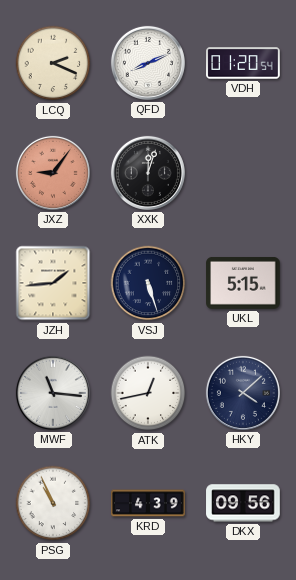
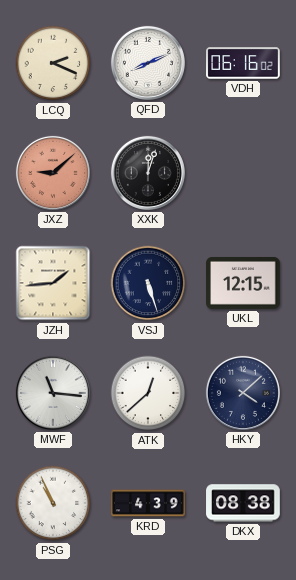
VDH: 01:20 -> 06:16
JXZ: 9:06 -> 9:08
UKL: 5:15 -> 12:15
ATK: 12:43 -> 12:38
DKX: 09:56 -> 08:38
